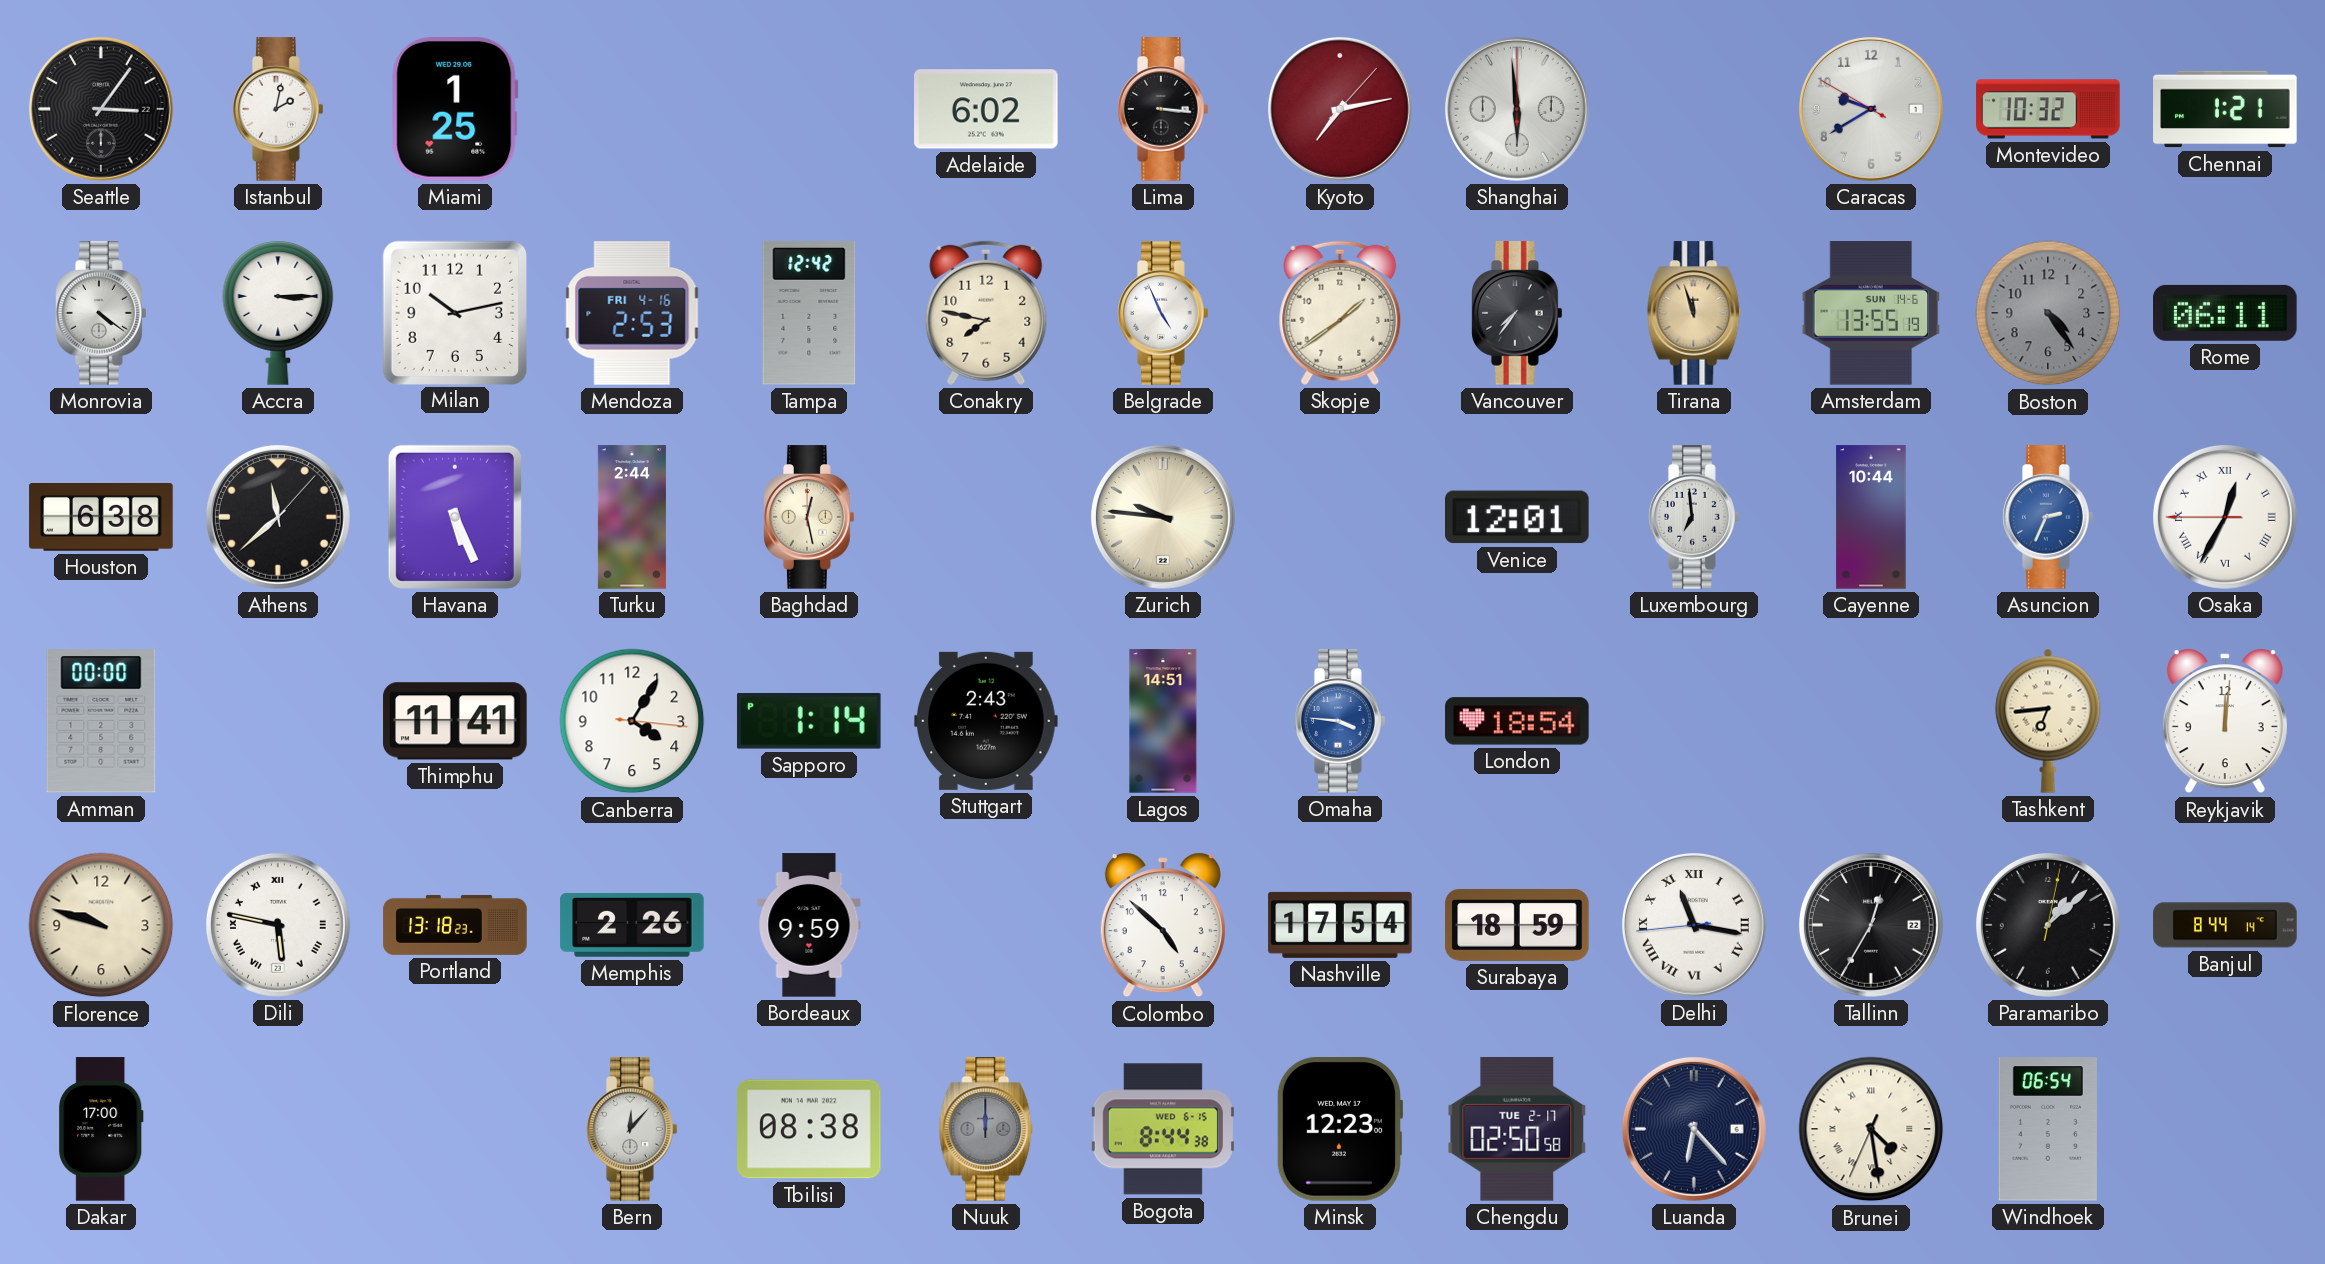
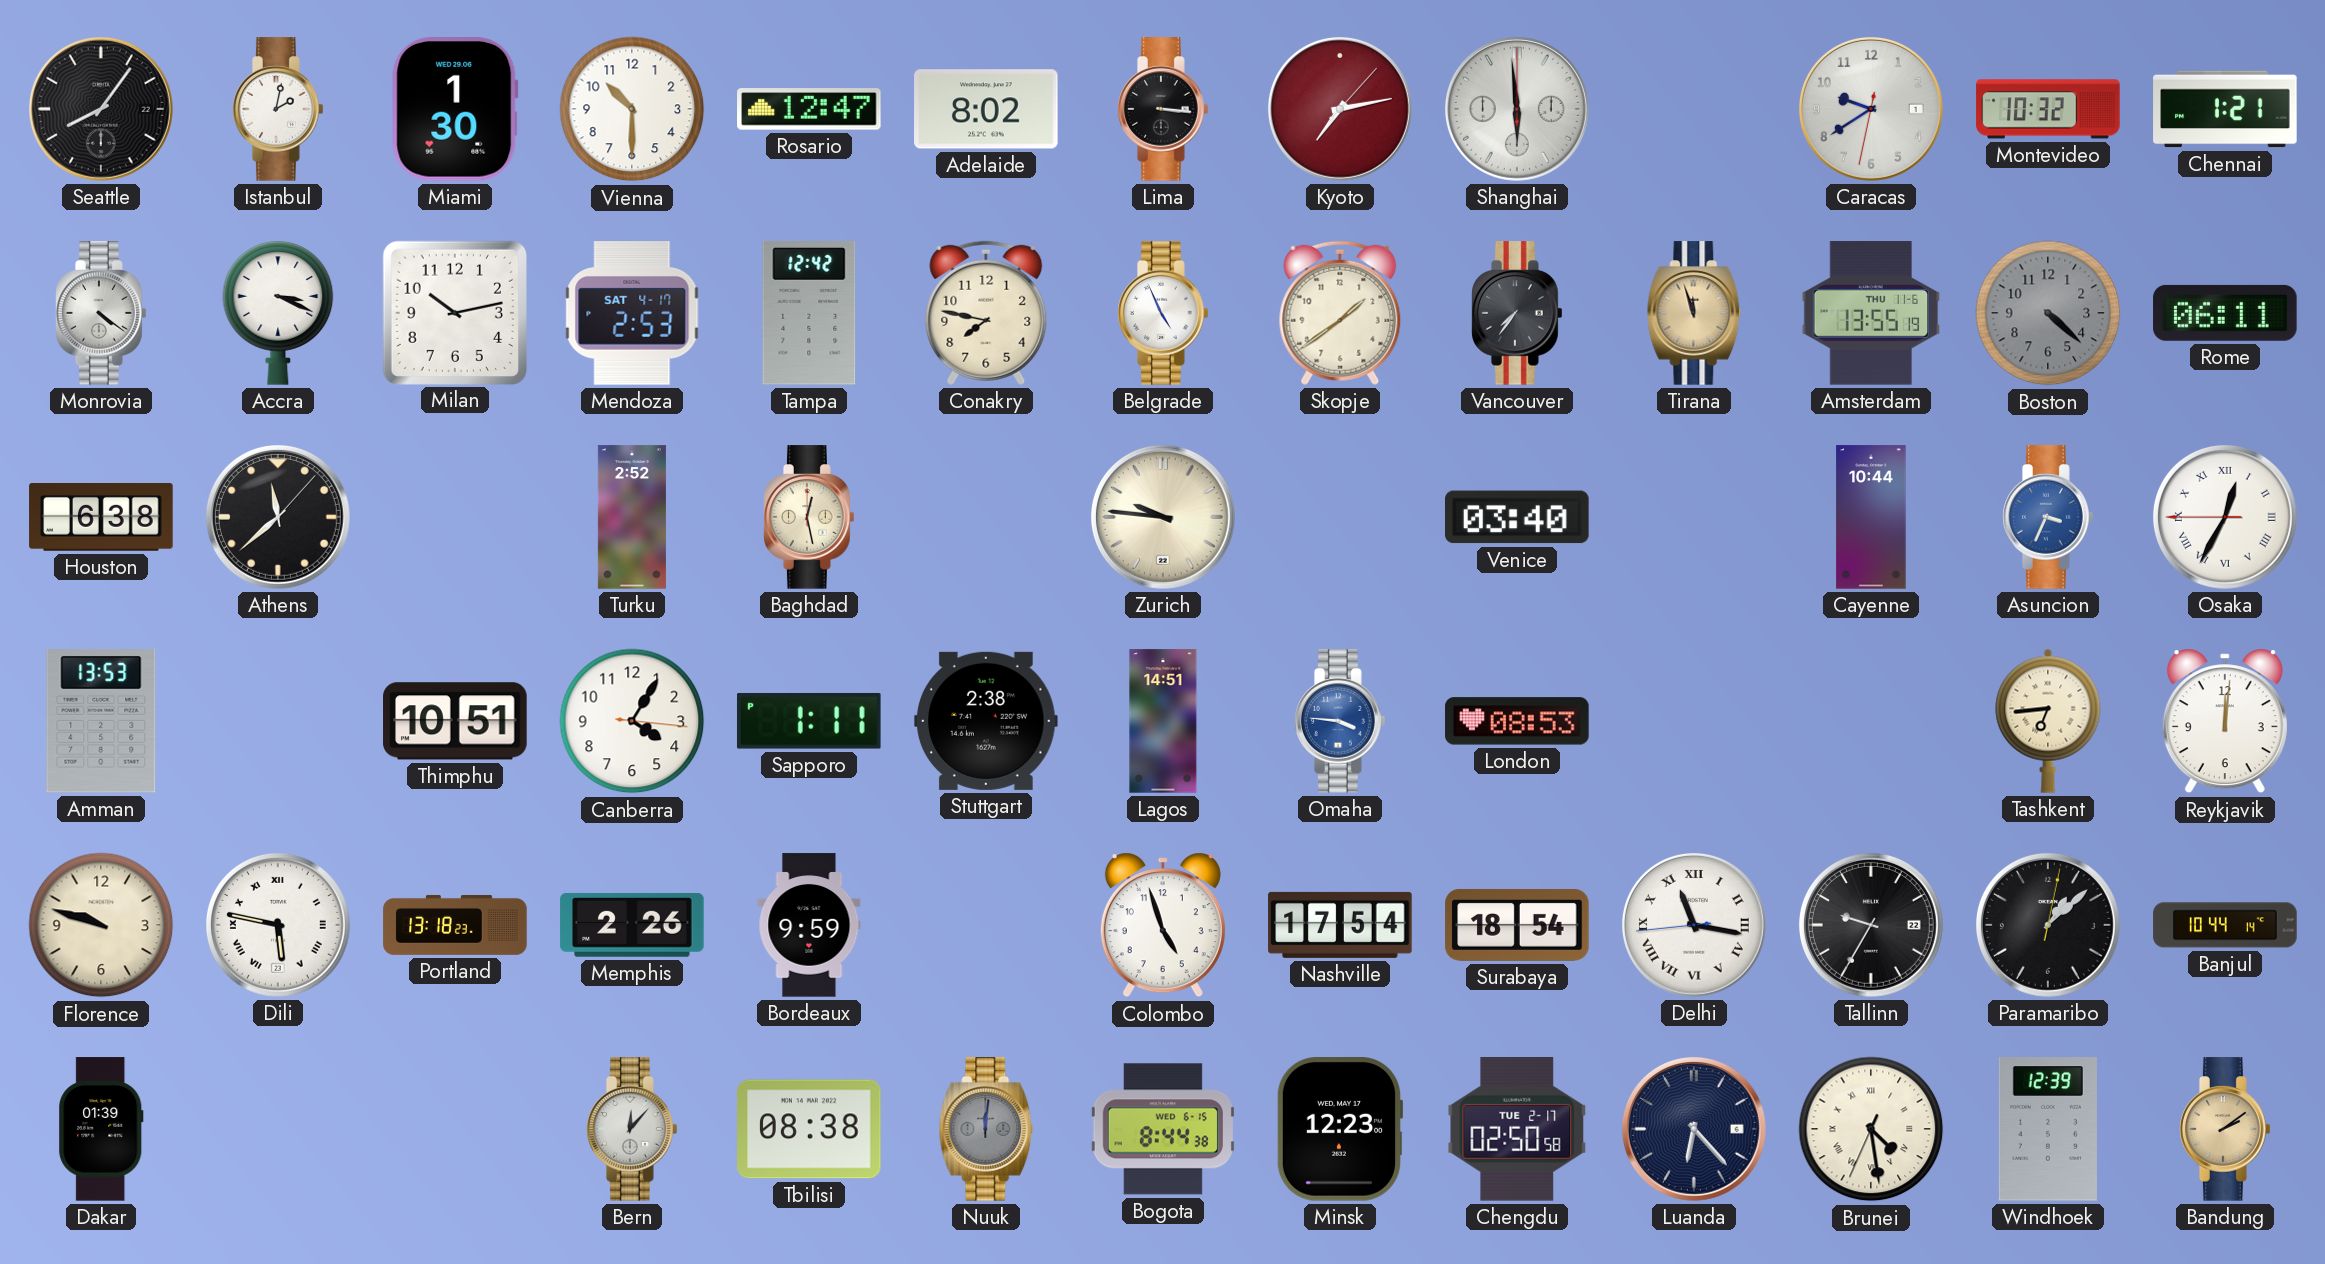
Seattle: 3:06 -> 8:06
Miami: 1:25 -> 1:30
Vienna: none -> 10:30
Rosario: none -> 12:47
Adelaide: 6:02 -> 8:02
Caracas: 9:39:50 -> 9:39:32
Accra: 3:15 -> 3:19
Mendoza date: FRI 4-16 -> SAT 4-17
Amsterdam date: SUN 14-6 -> THU 11-6
Boston: 4:24 -> 4:22
Havana: 5:26 -> none
Turku: 2:44 -> 2:52
Venice: 12:01 -> 03:40
Luxembourg: 6:59 -> none
Asuncion: 2:34 -> 3:34
Amman: 00:00 -> 13:53
Thimphu: 11:41 -> 10:51
Sapporo: 1:14 -> 1:11
Stuttgart: 2:43 -> 2:38
London: 18:54 -> 08:53
Colombo: 4:52 -> 4:57
Surabaya: 18:59 -> 18:54
Tallinn: 12:35 -> 9:35
Banjul: 8:44 -> 10:44
Dakar: 17:00 -> 01:39
Nuuk: 12:00 -> 12:01
Windhoek: 06:54 -> 12:39
Bandung: none -> 2:09
